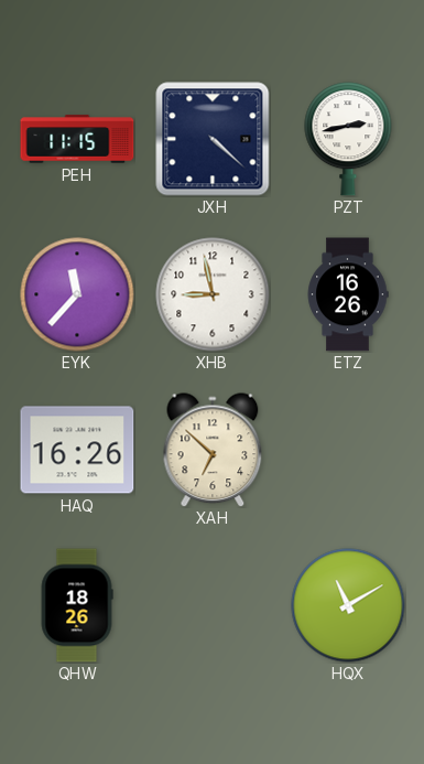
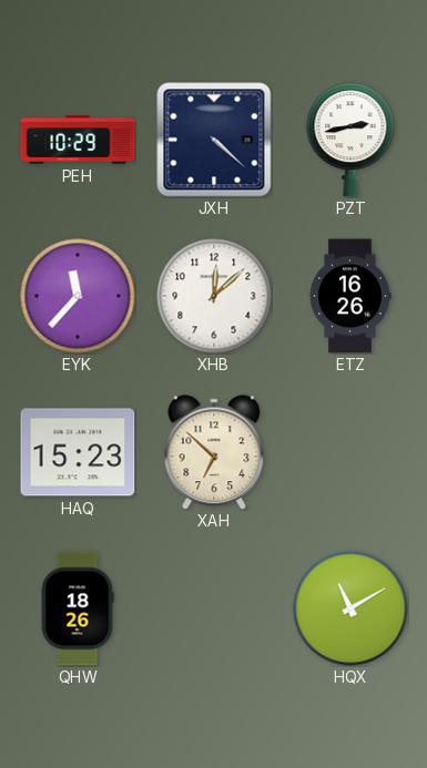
PEH: 11:15 -> 10:29
XHB: 8:58 -> 12:08
HAQ: 16:26 -> 15:23
